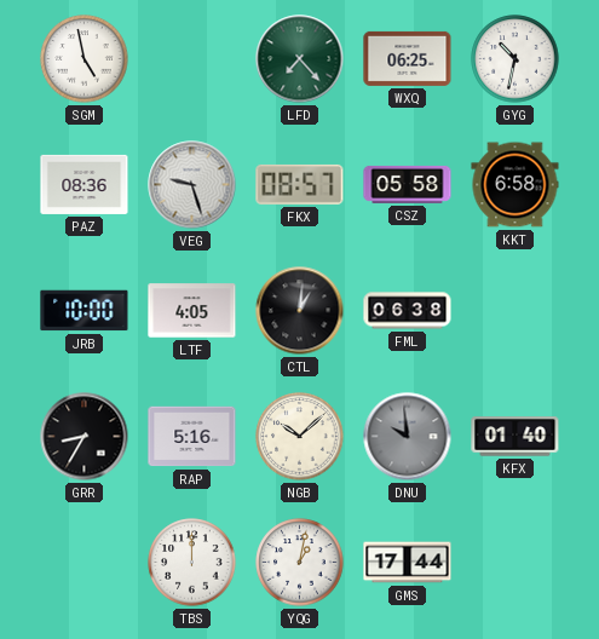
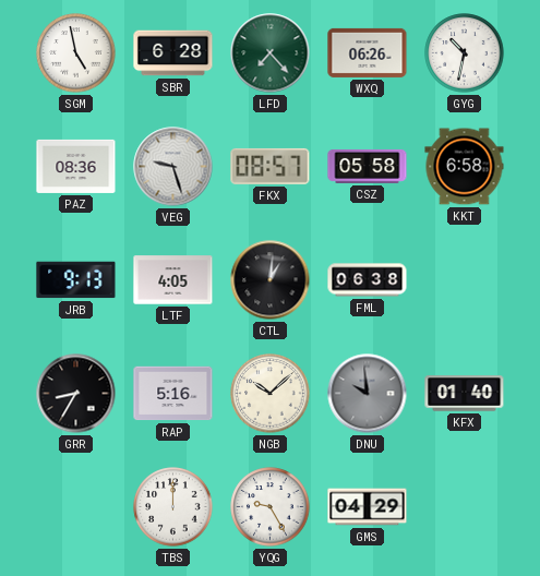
SBR: none -> 6:28
WXQ: 06:25 -> 06:26
JRB: 10:00 -> 9:13
YQG: 1:02 -> 9:25
GMS: 17:44 -> 04:29
